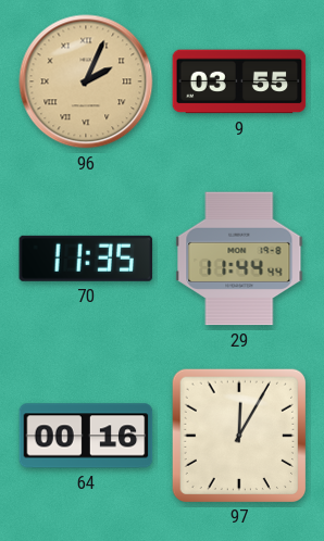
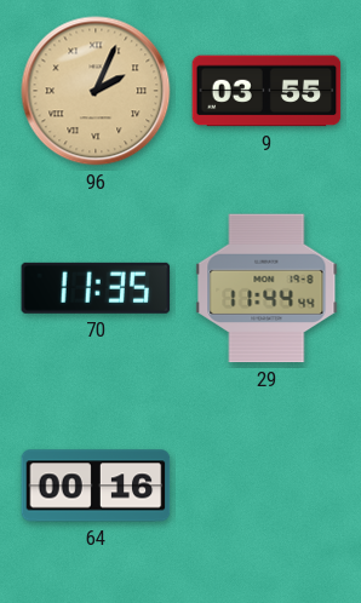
97: 12:05 -> none
